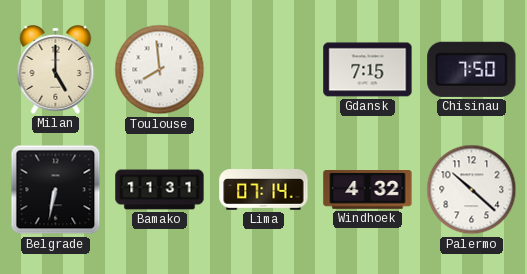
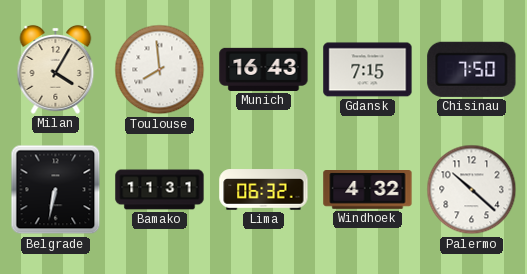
Milan: 5:00 -> 4:05
Munich: none -> 16:43
Lima: 07:14 -> 06:32
